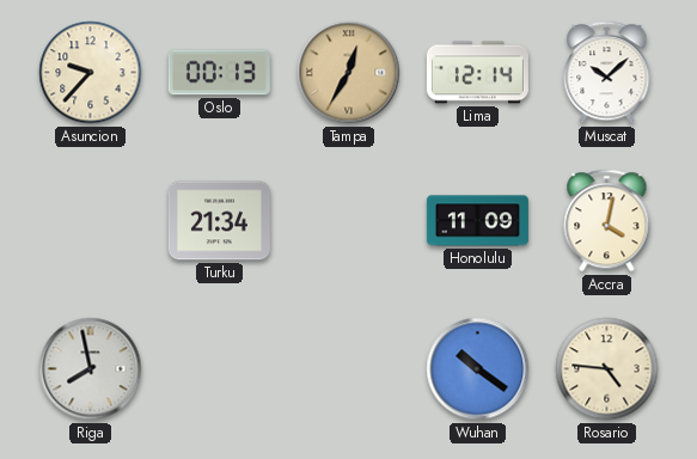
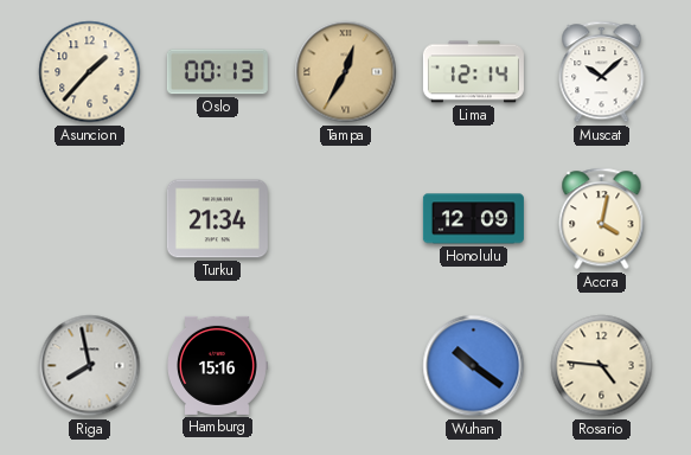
Asuncion: 9:37 -> 1:37
Honolulu: 11:09 -> 12:09
Hamburg: none -> 15:16
